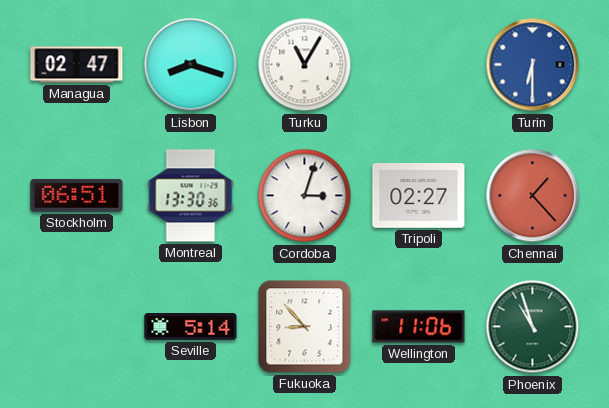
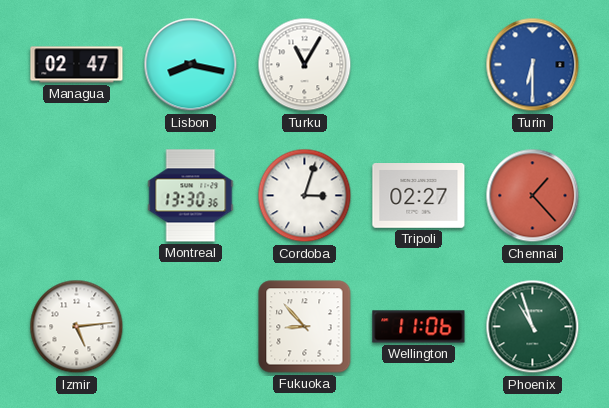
Lisbon: 8:18 -> 8:17
Stockholm: 06:51 -> none
Izmir: none -> 5:14
Seville: 5:14 -> none
